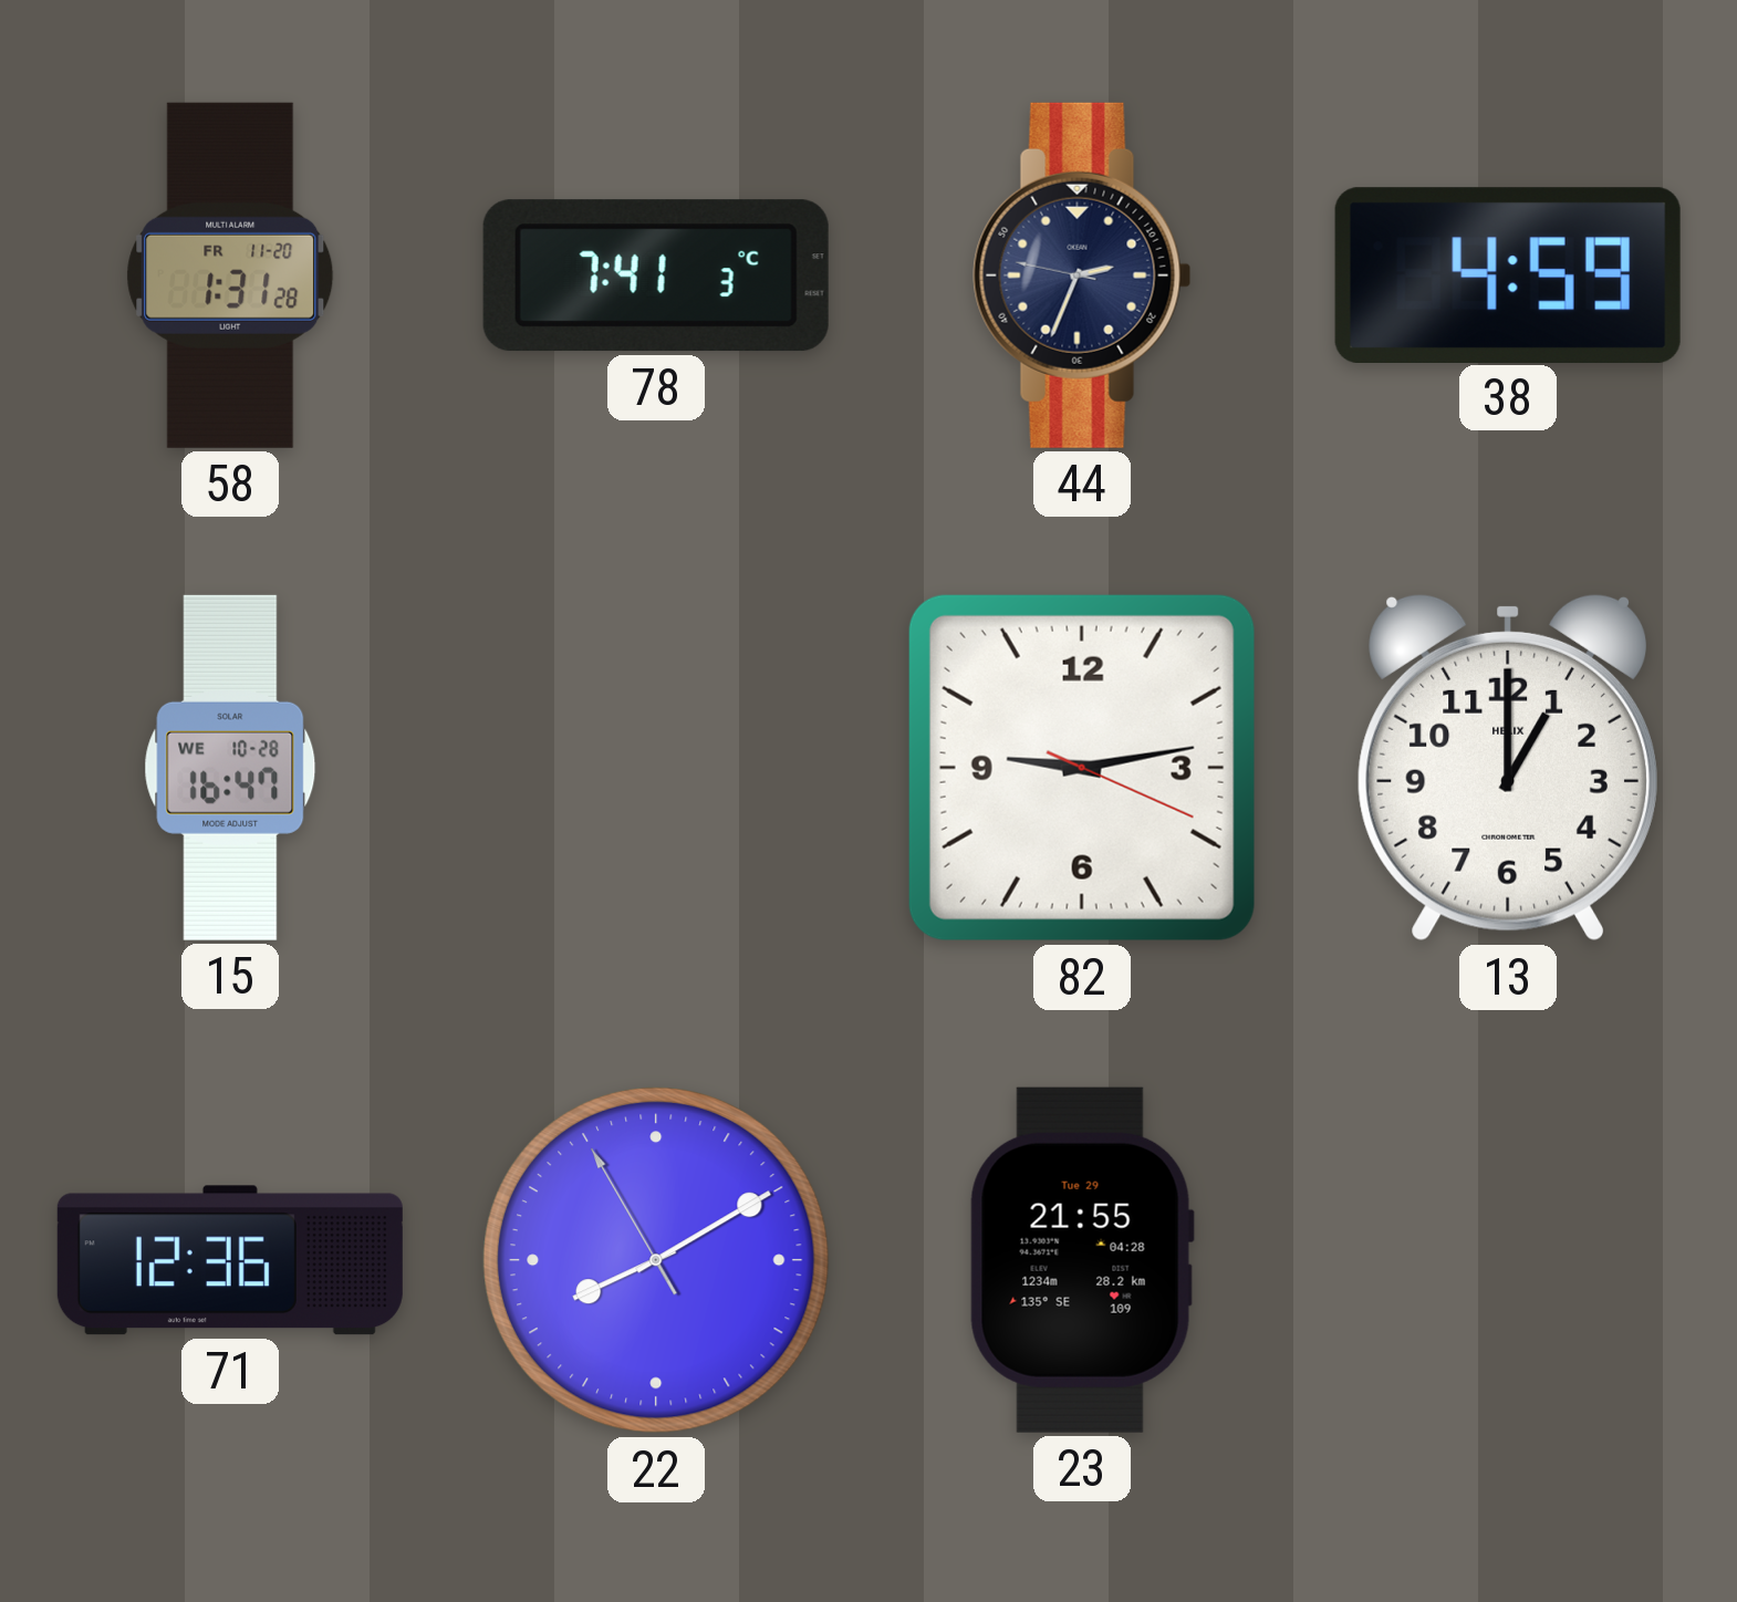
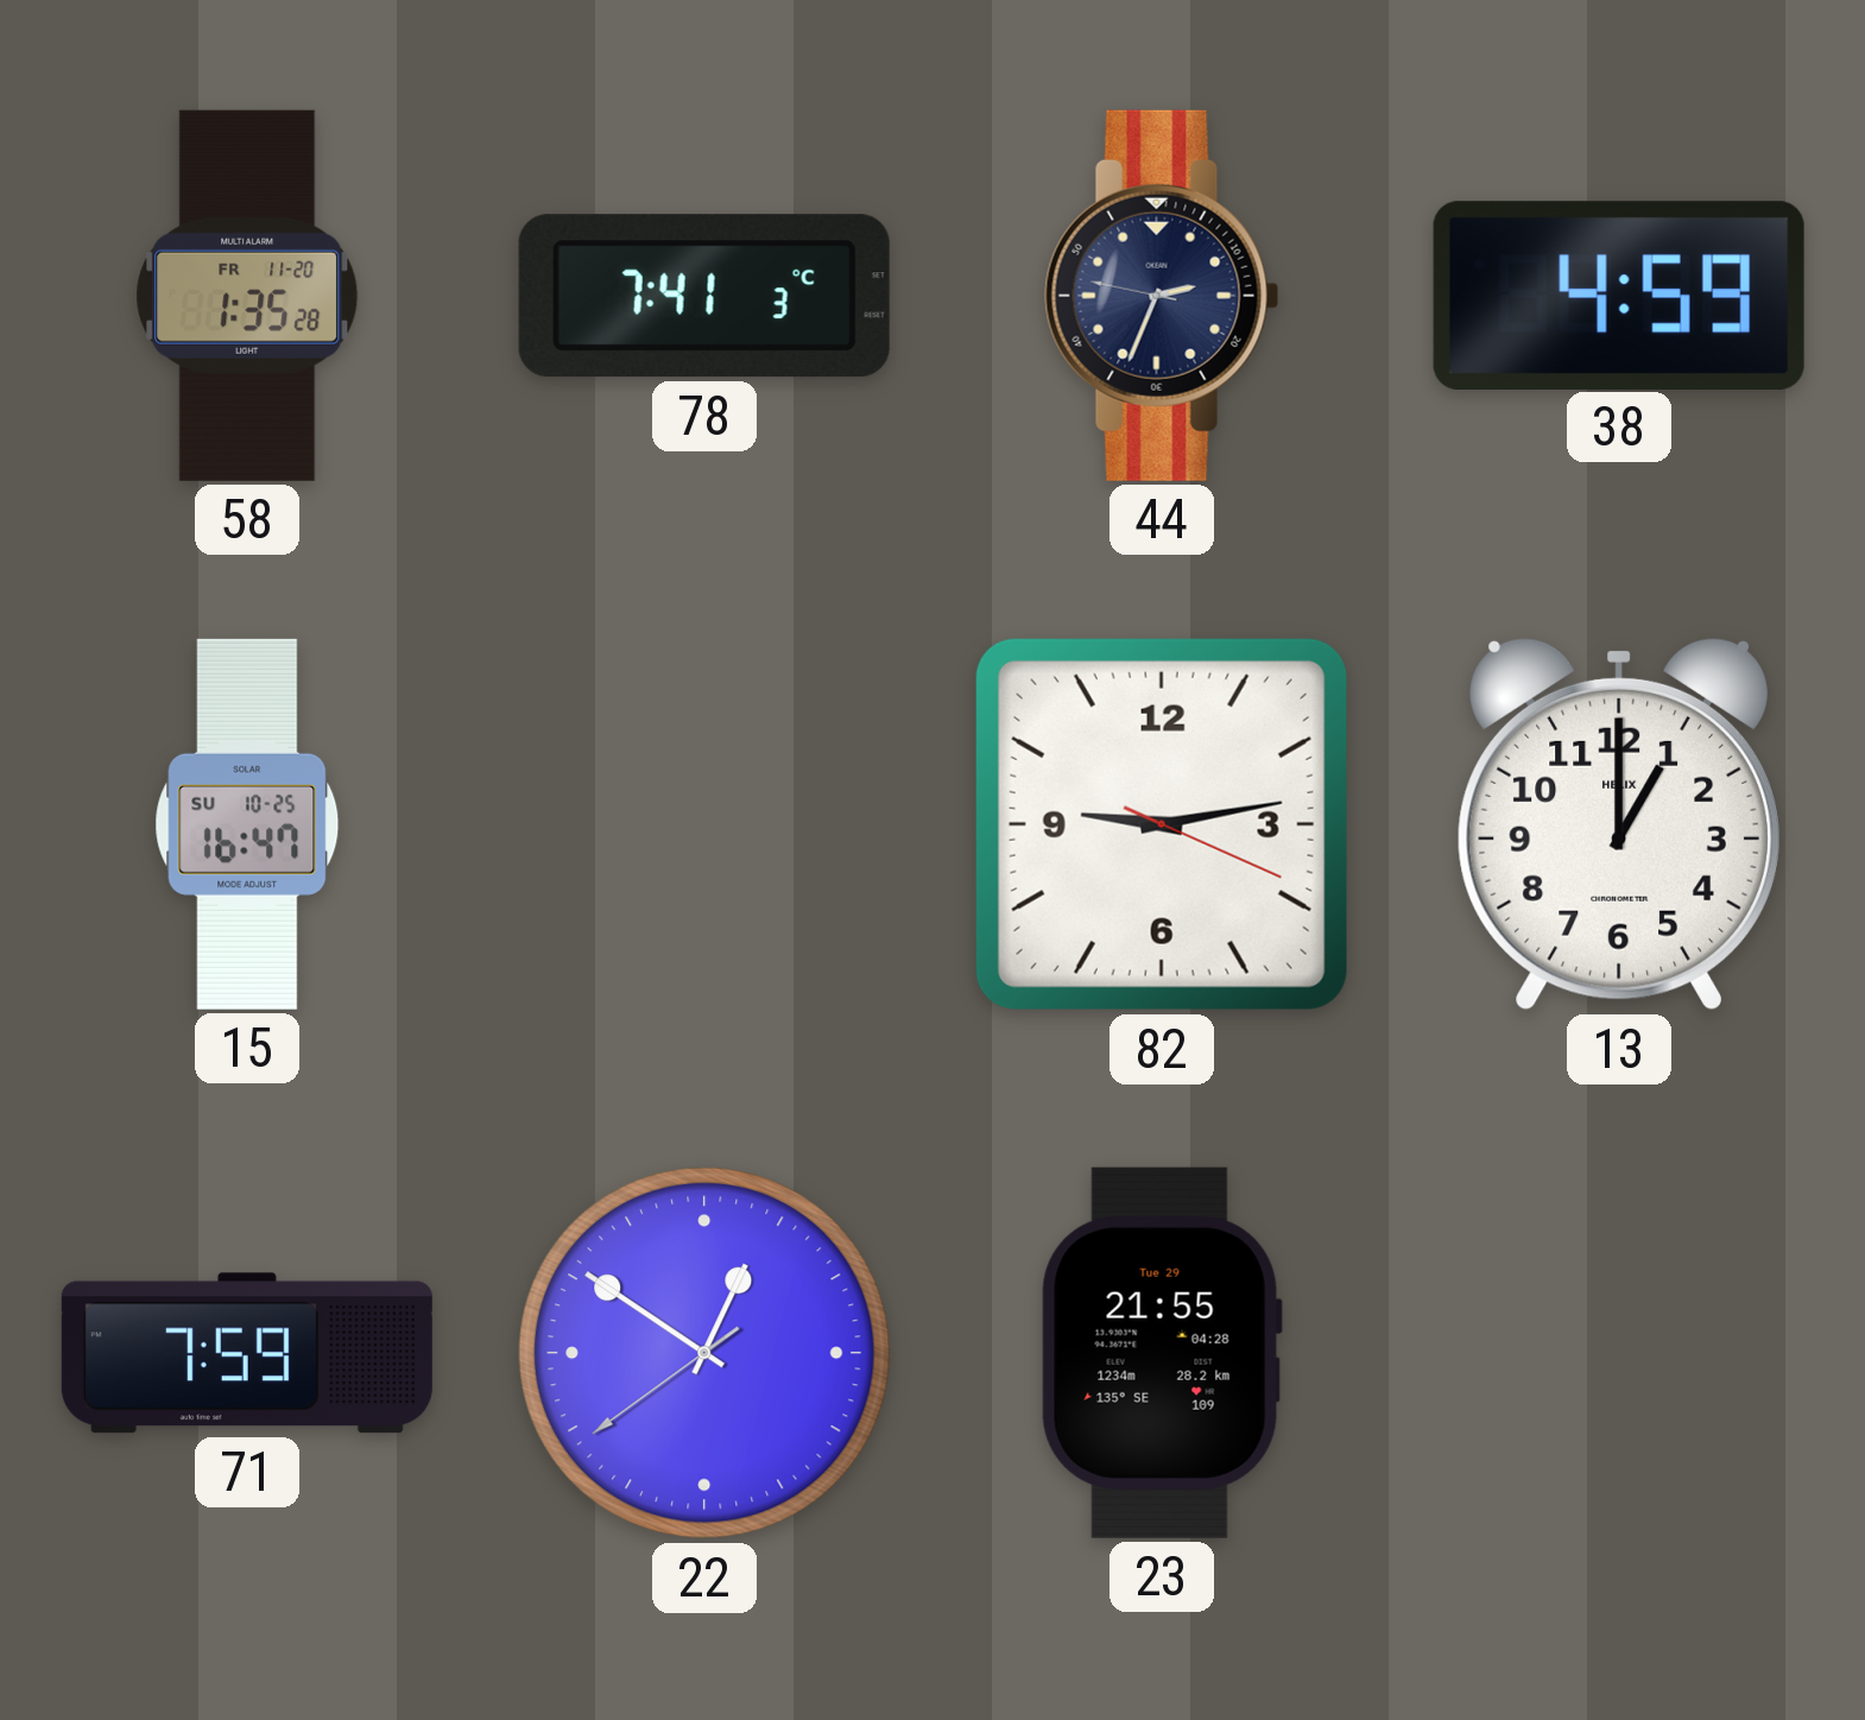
58: 1:31 -> 1:35
15 date: WE 10-28 -> SU 10-25
71: 12:36 -> 7:59
22: 8:09 -> 12:50
